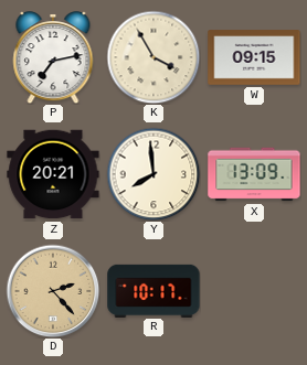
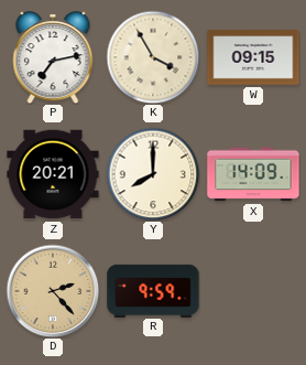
Y: 7:59 -> 8:00
X: 13:09 -> 14:09
R: 10:17 -> 9:59
